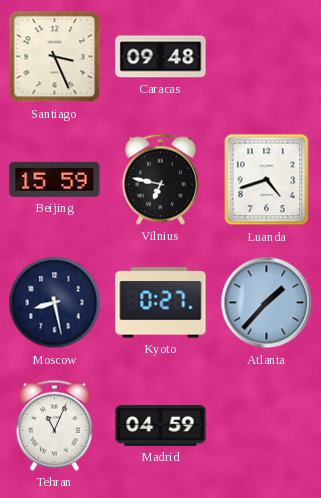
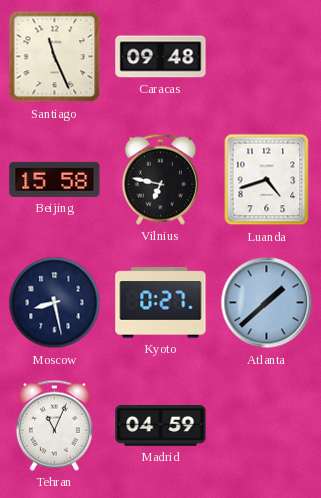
Santiago: 3:26 -> 11:26
Beijing: 15:59 -> 15:58
Atlanta: 1:37 -> 1:38
